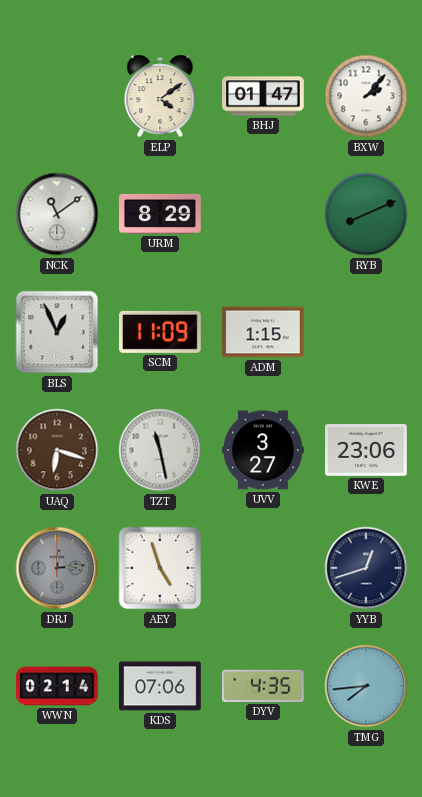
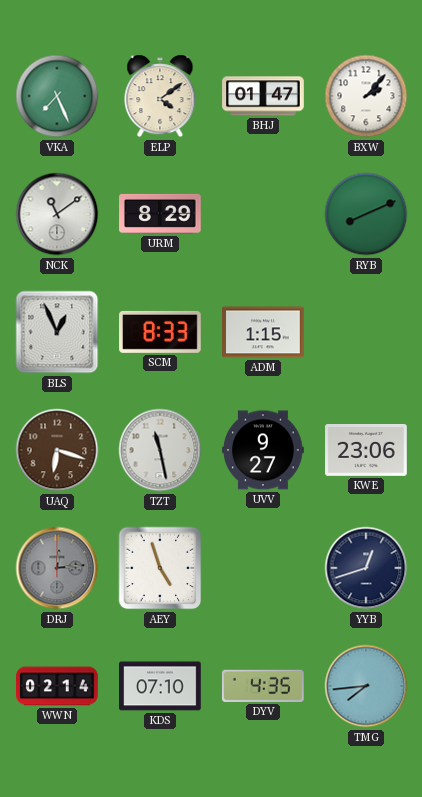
VKA: none -> 7:26
SCM: 11:09 -> 8:33
UVV: 3:27 -> 9:27
KDS: 07:06 -> 07:10
